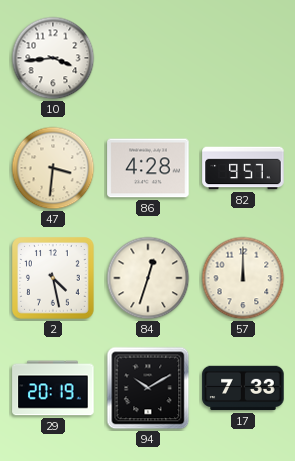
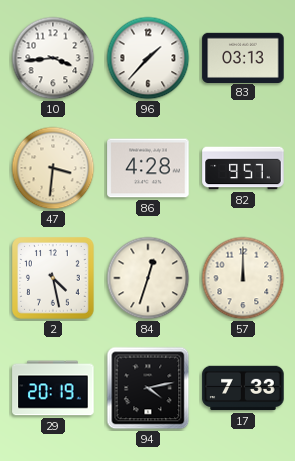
96: none -> 1:37
83: none -> 03:13
94: 10:10 -> 4:13
